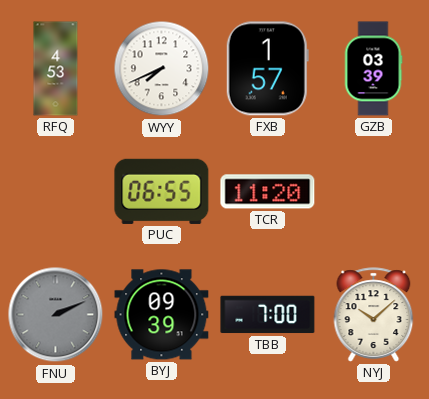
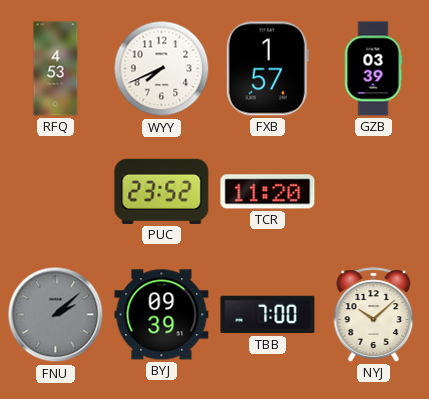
PUC: 06:55 -> 23:52
FNU: 2:11 -> 2:08
